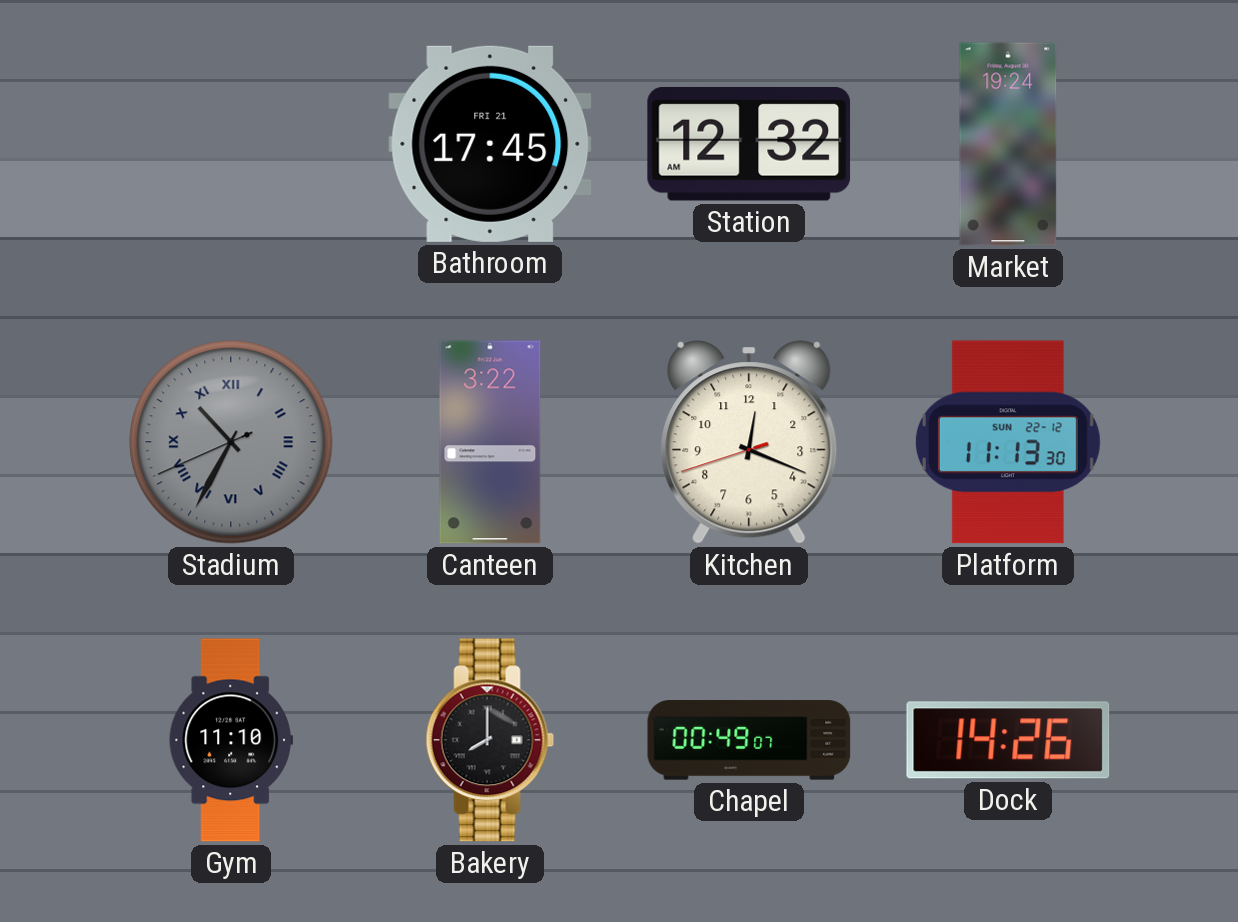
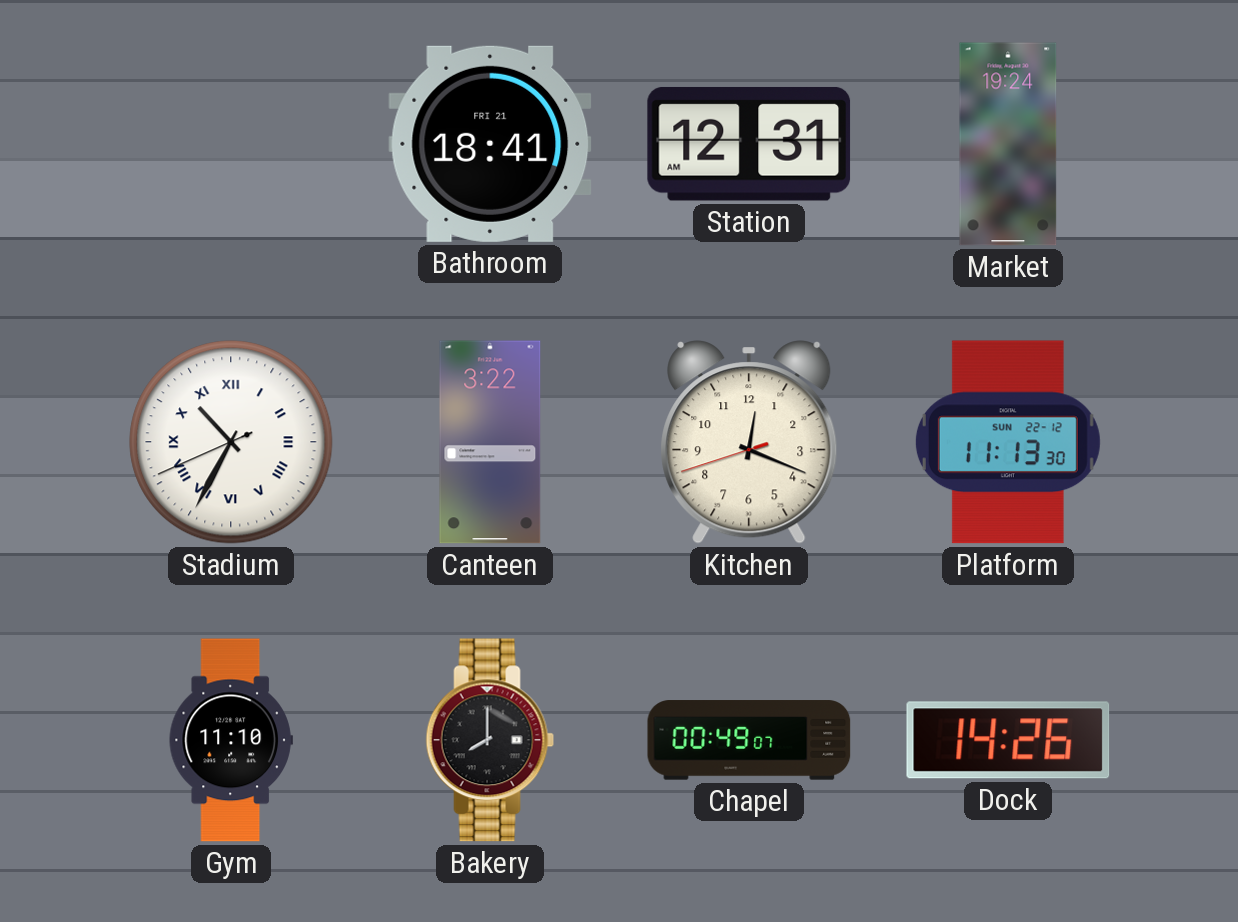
Bathroom: 17:45 -> 18:41
Station: 12:32 -> 12:31
Stadium dial: grey -> white
